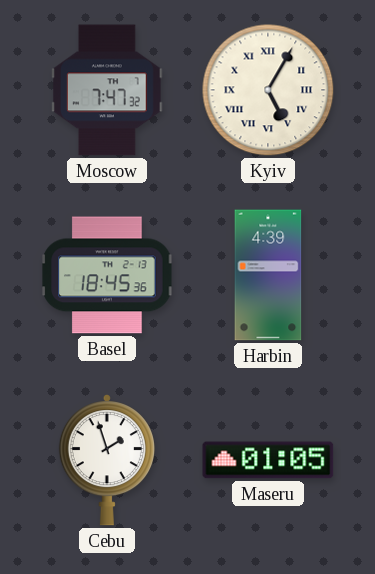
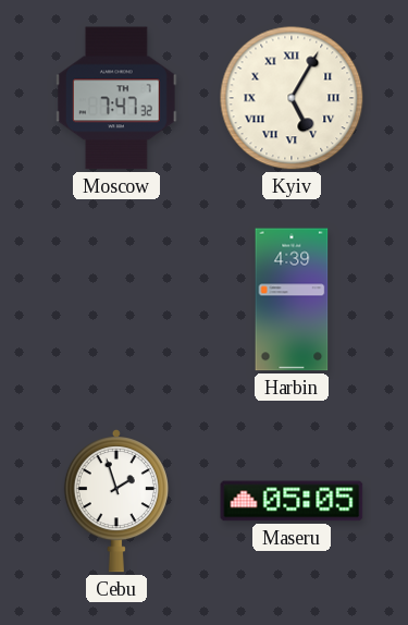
Basel: 18:45 -> none
Maseru: 01:05 -> 05:05
